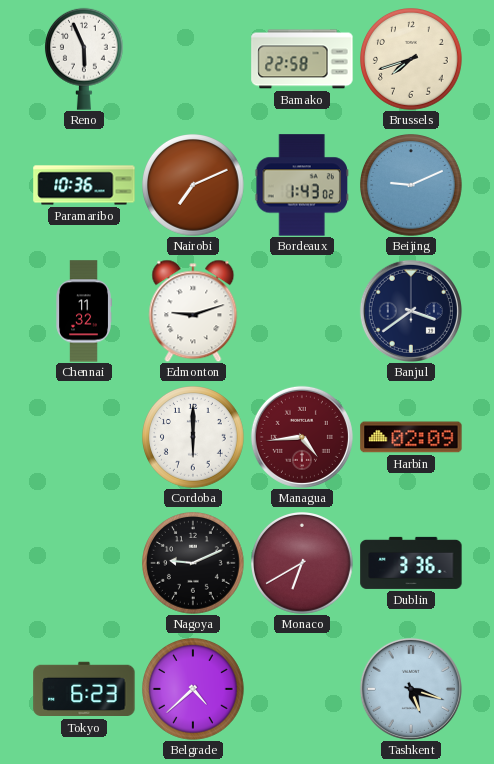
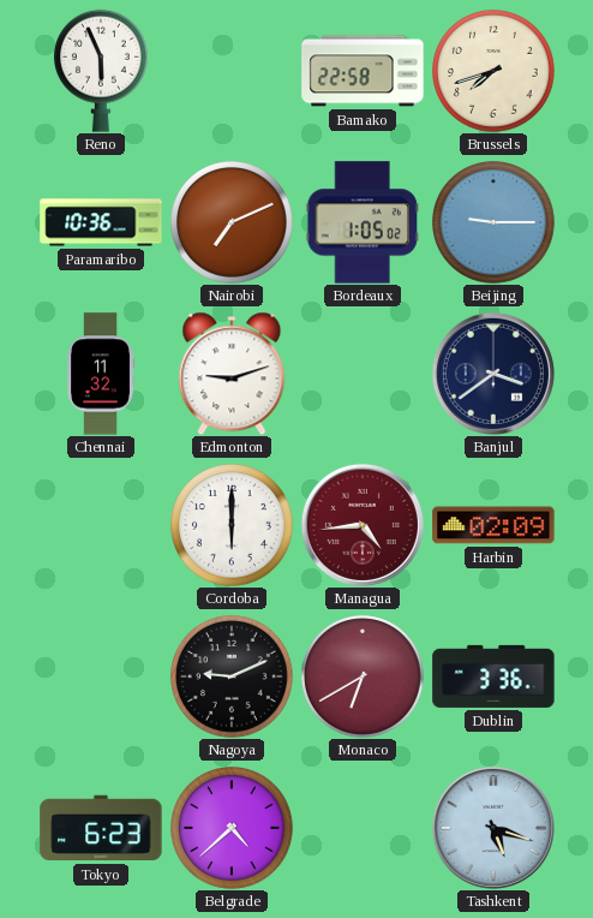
Bordeaux: 1:43 -> 1:05
Beijing: 9:11 -> 9:15
